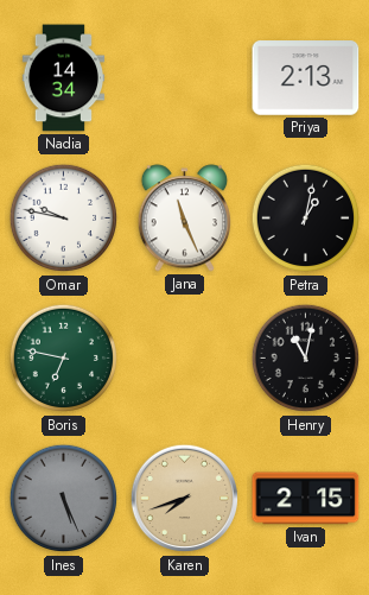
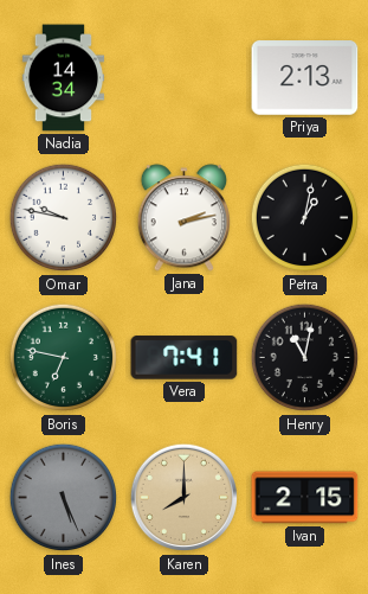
Jana: 11:26 -> 2:13
Vera: none -> 7:41
Karen: 7:42 -> 8:00
